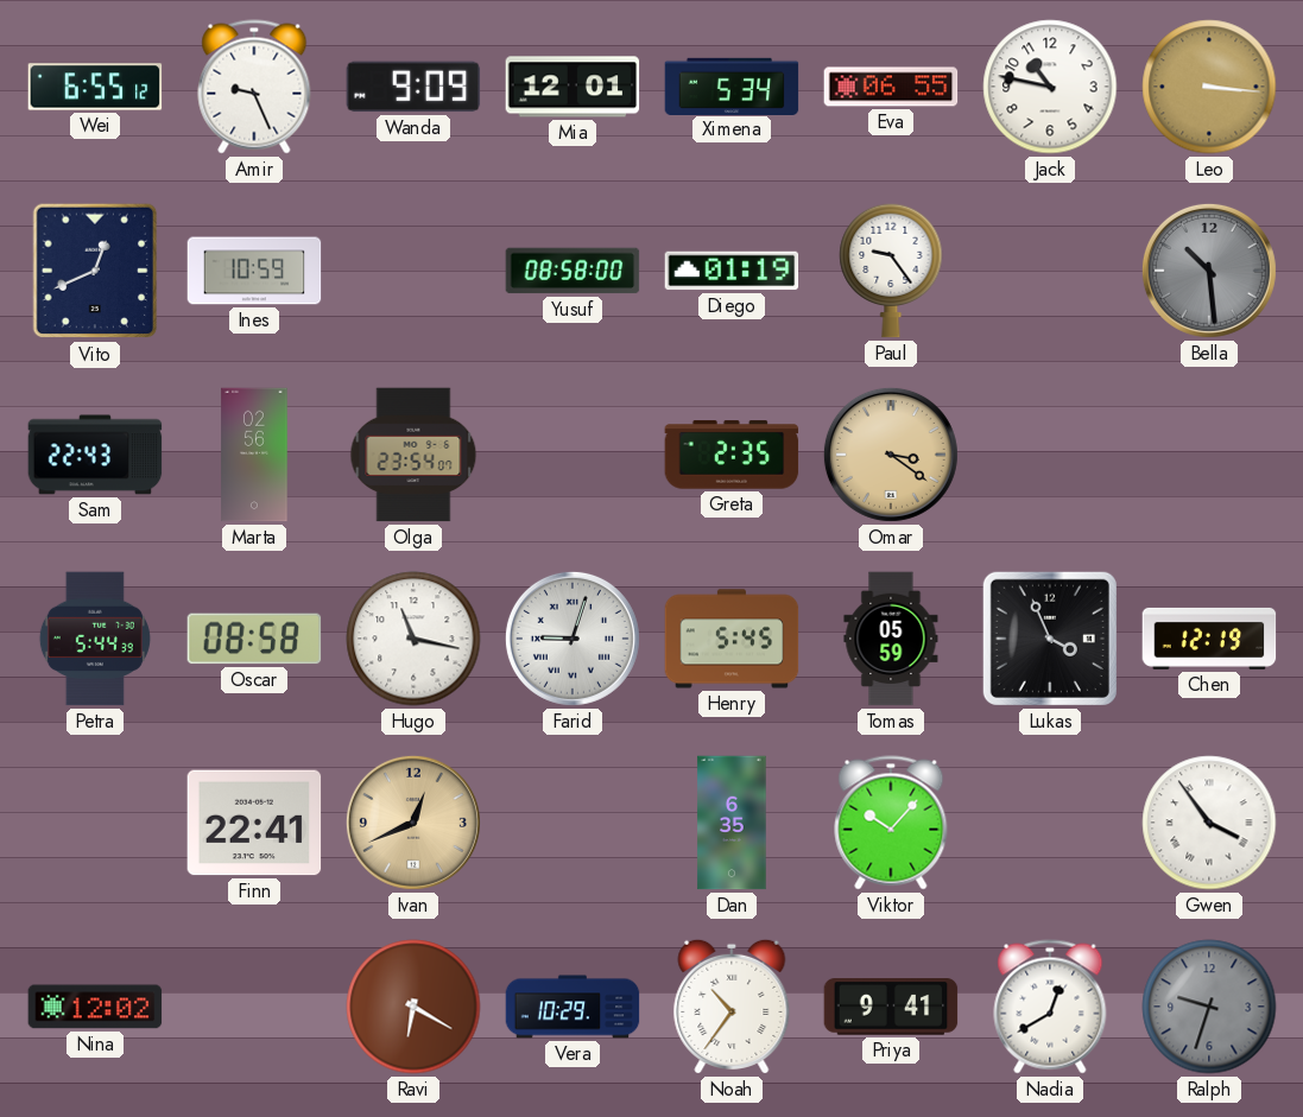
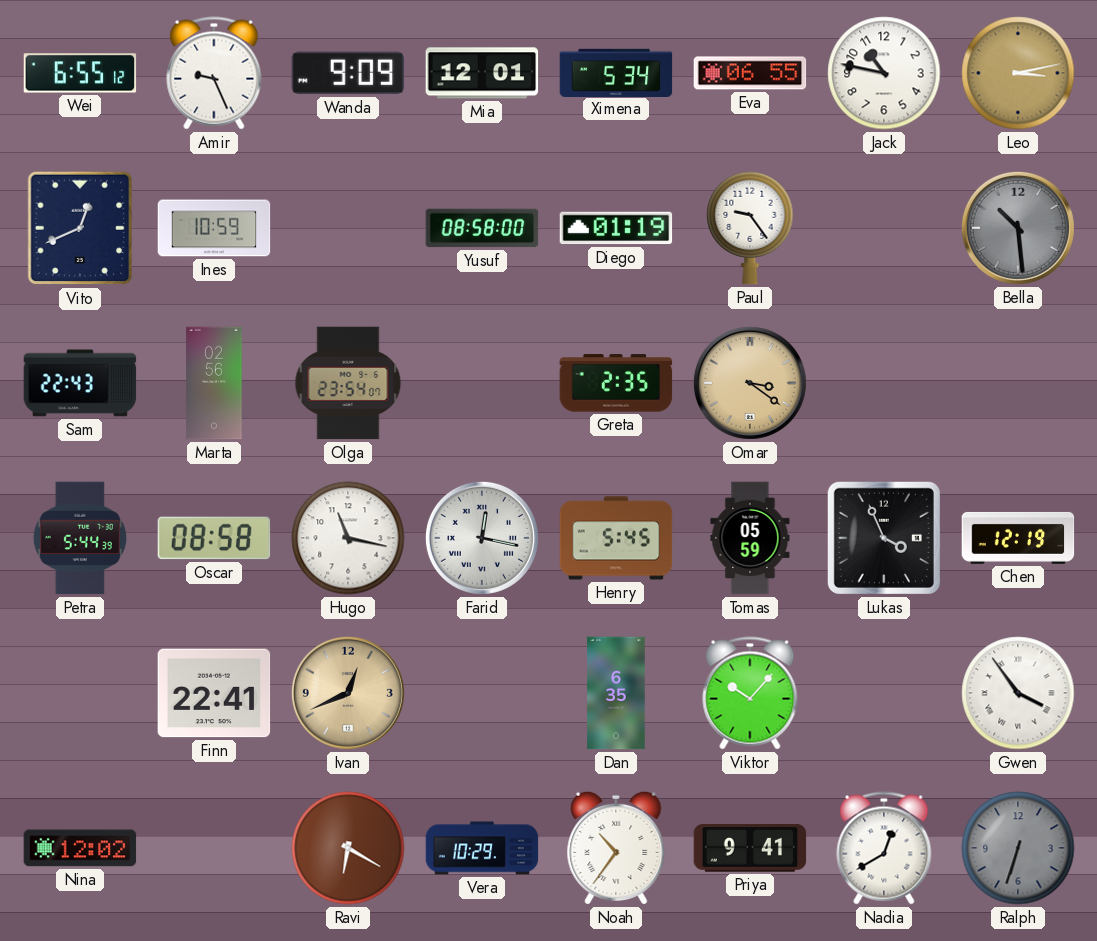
Leo: 3:16 -> 3:13
Farid: 9:03 -> 12:17
Ralph: 9:33 -> 6:33
